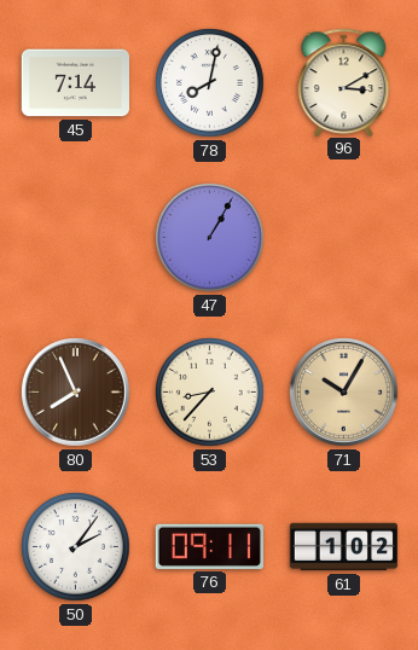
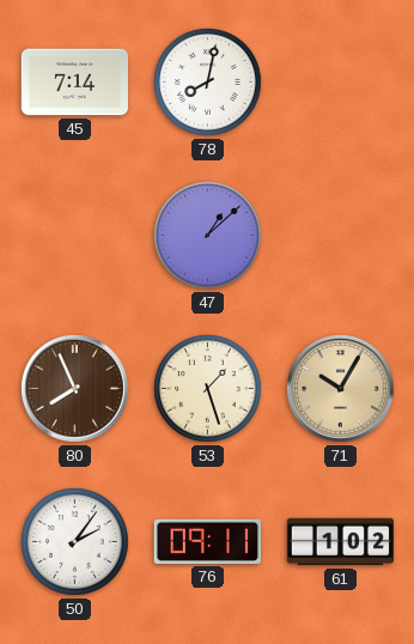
96: 3:10 -> none
47: 1:05 -> 1:08
53: 8:37 -> 1:27
